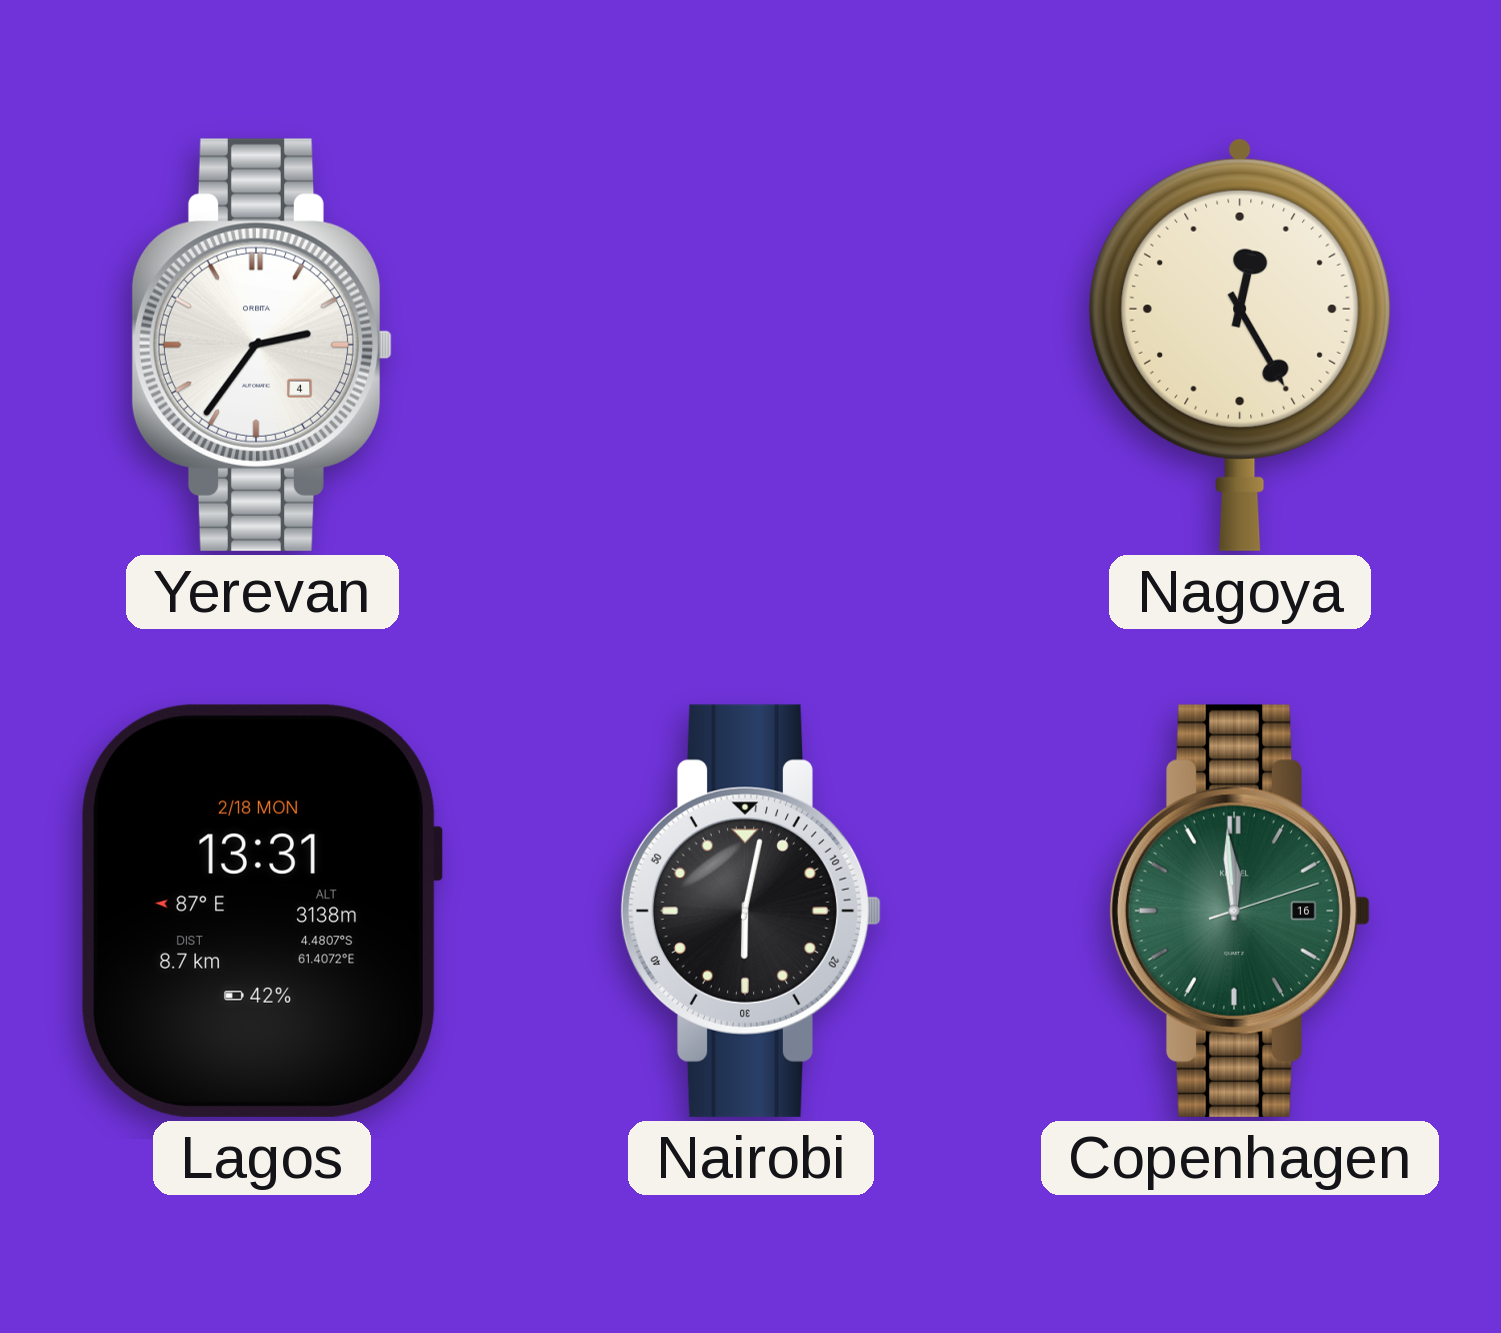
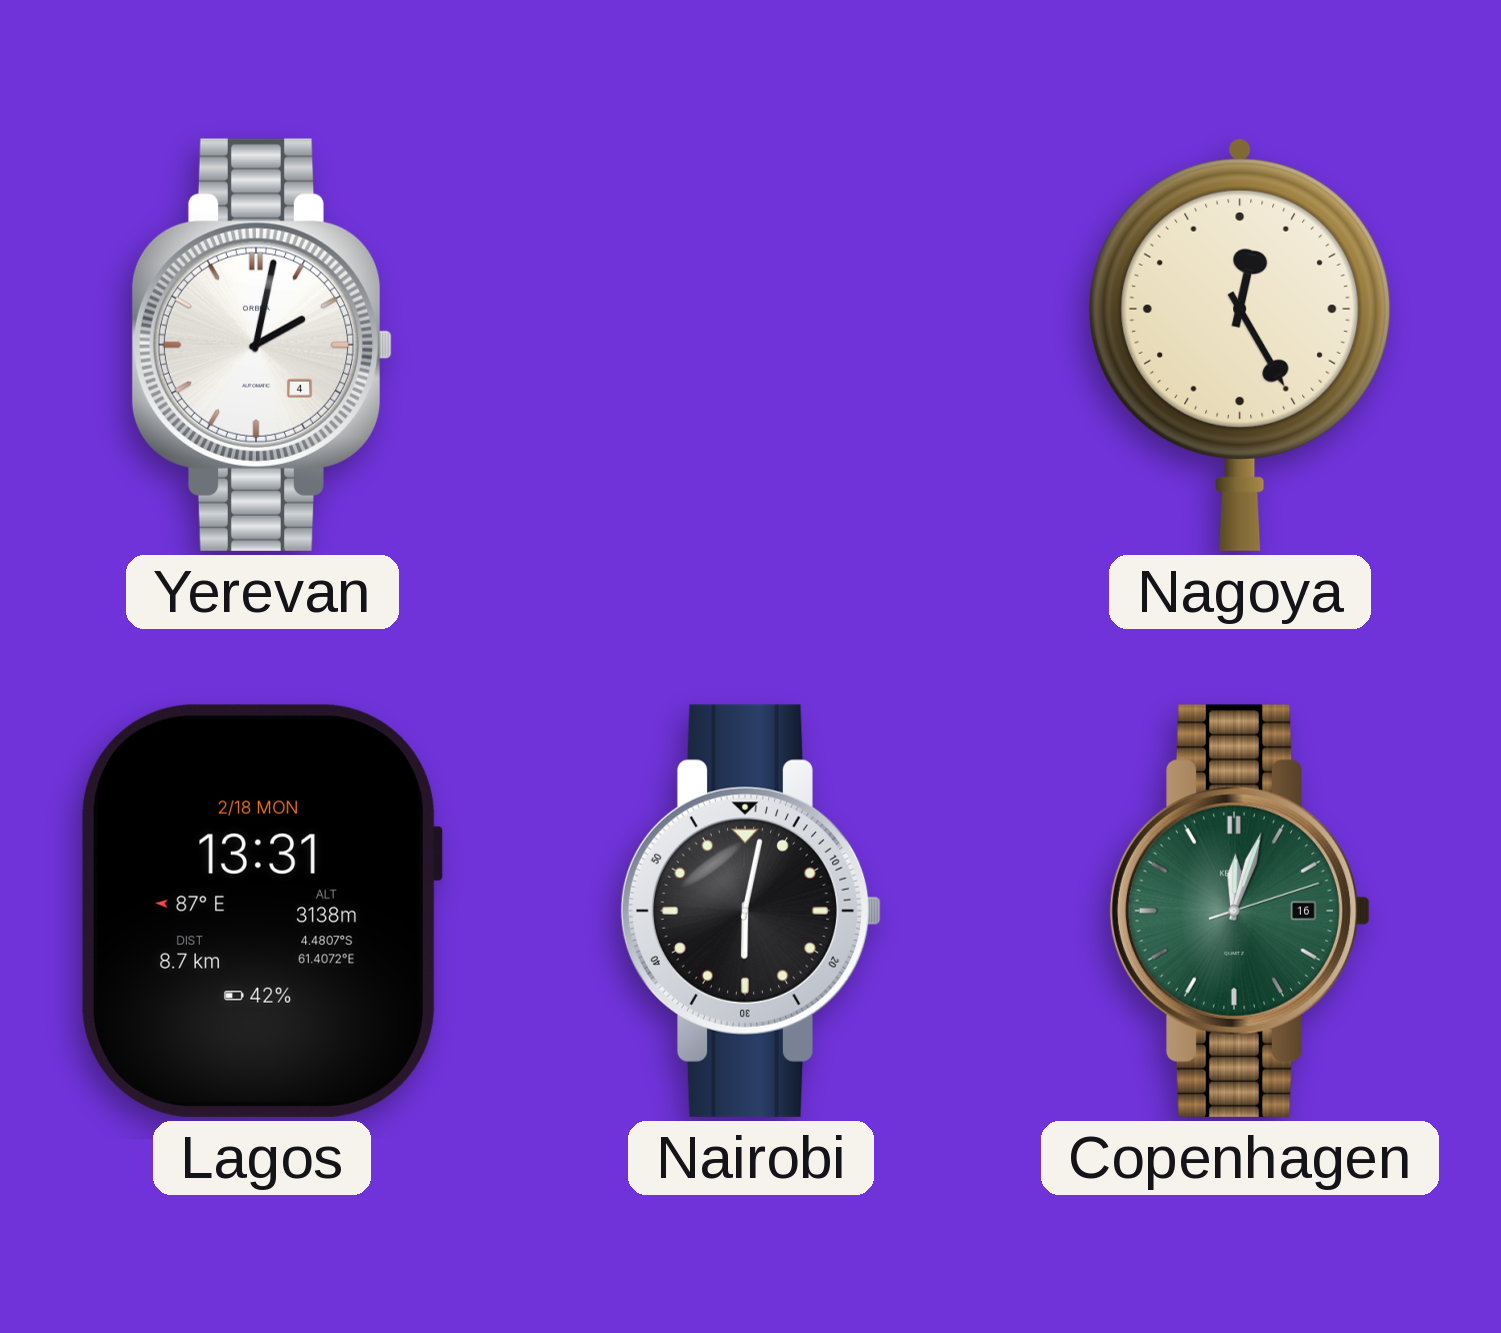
Yerevan: 2:36 -> 2:02
Copenhagen: 11:59 -> 12:03
